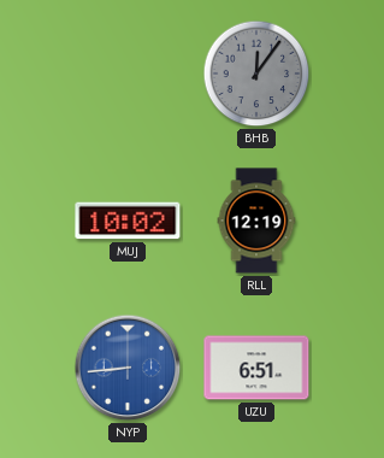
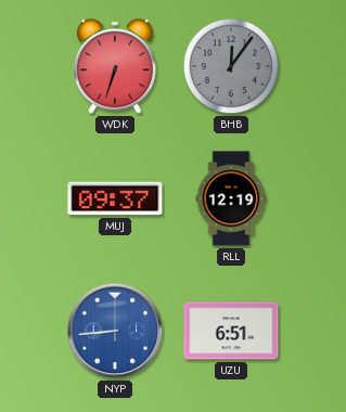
WDK: none -> 6:33
MUJ: 10:02 -> 09:37
